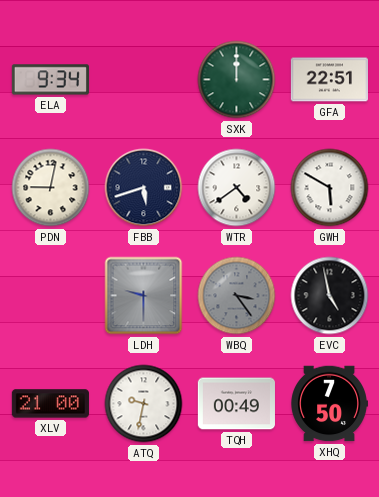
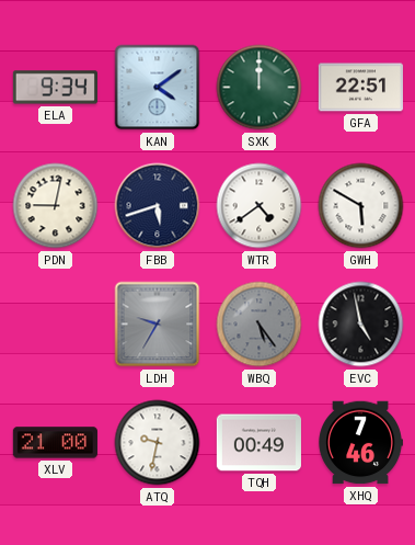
KAN: none -> 4:09
LDH: 9:30 -> 9:35
WBQ: 3:24 -> 5:24
XHQ: 7:50 -> 7:46
